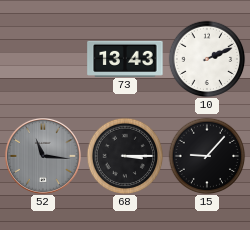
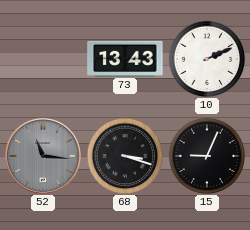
68: 3:15 -> 3:18
15: 9:07 -> 9:04
